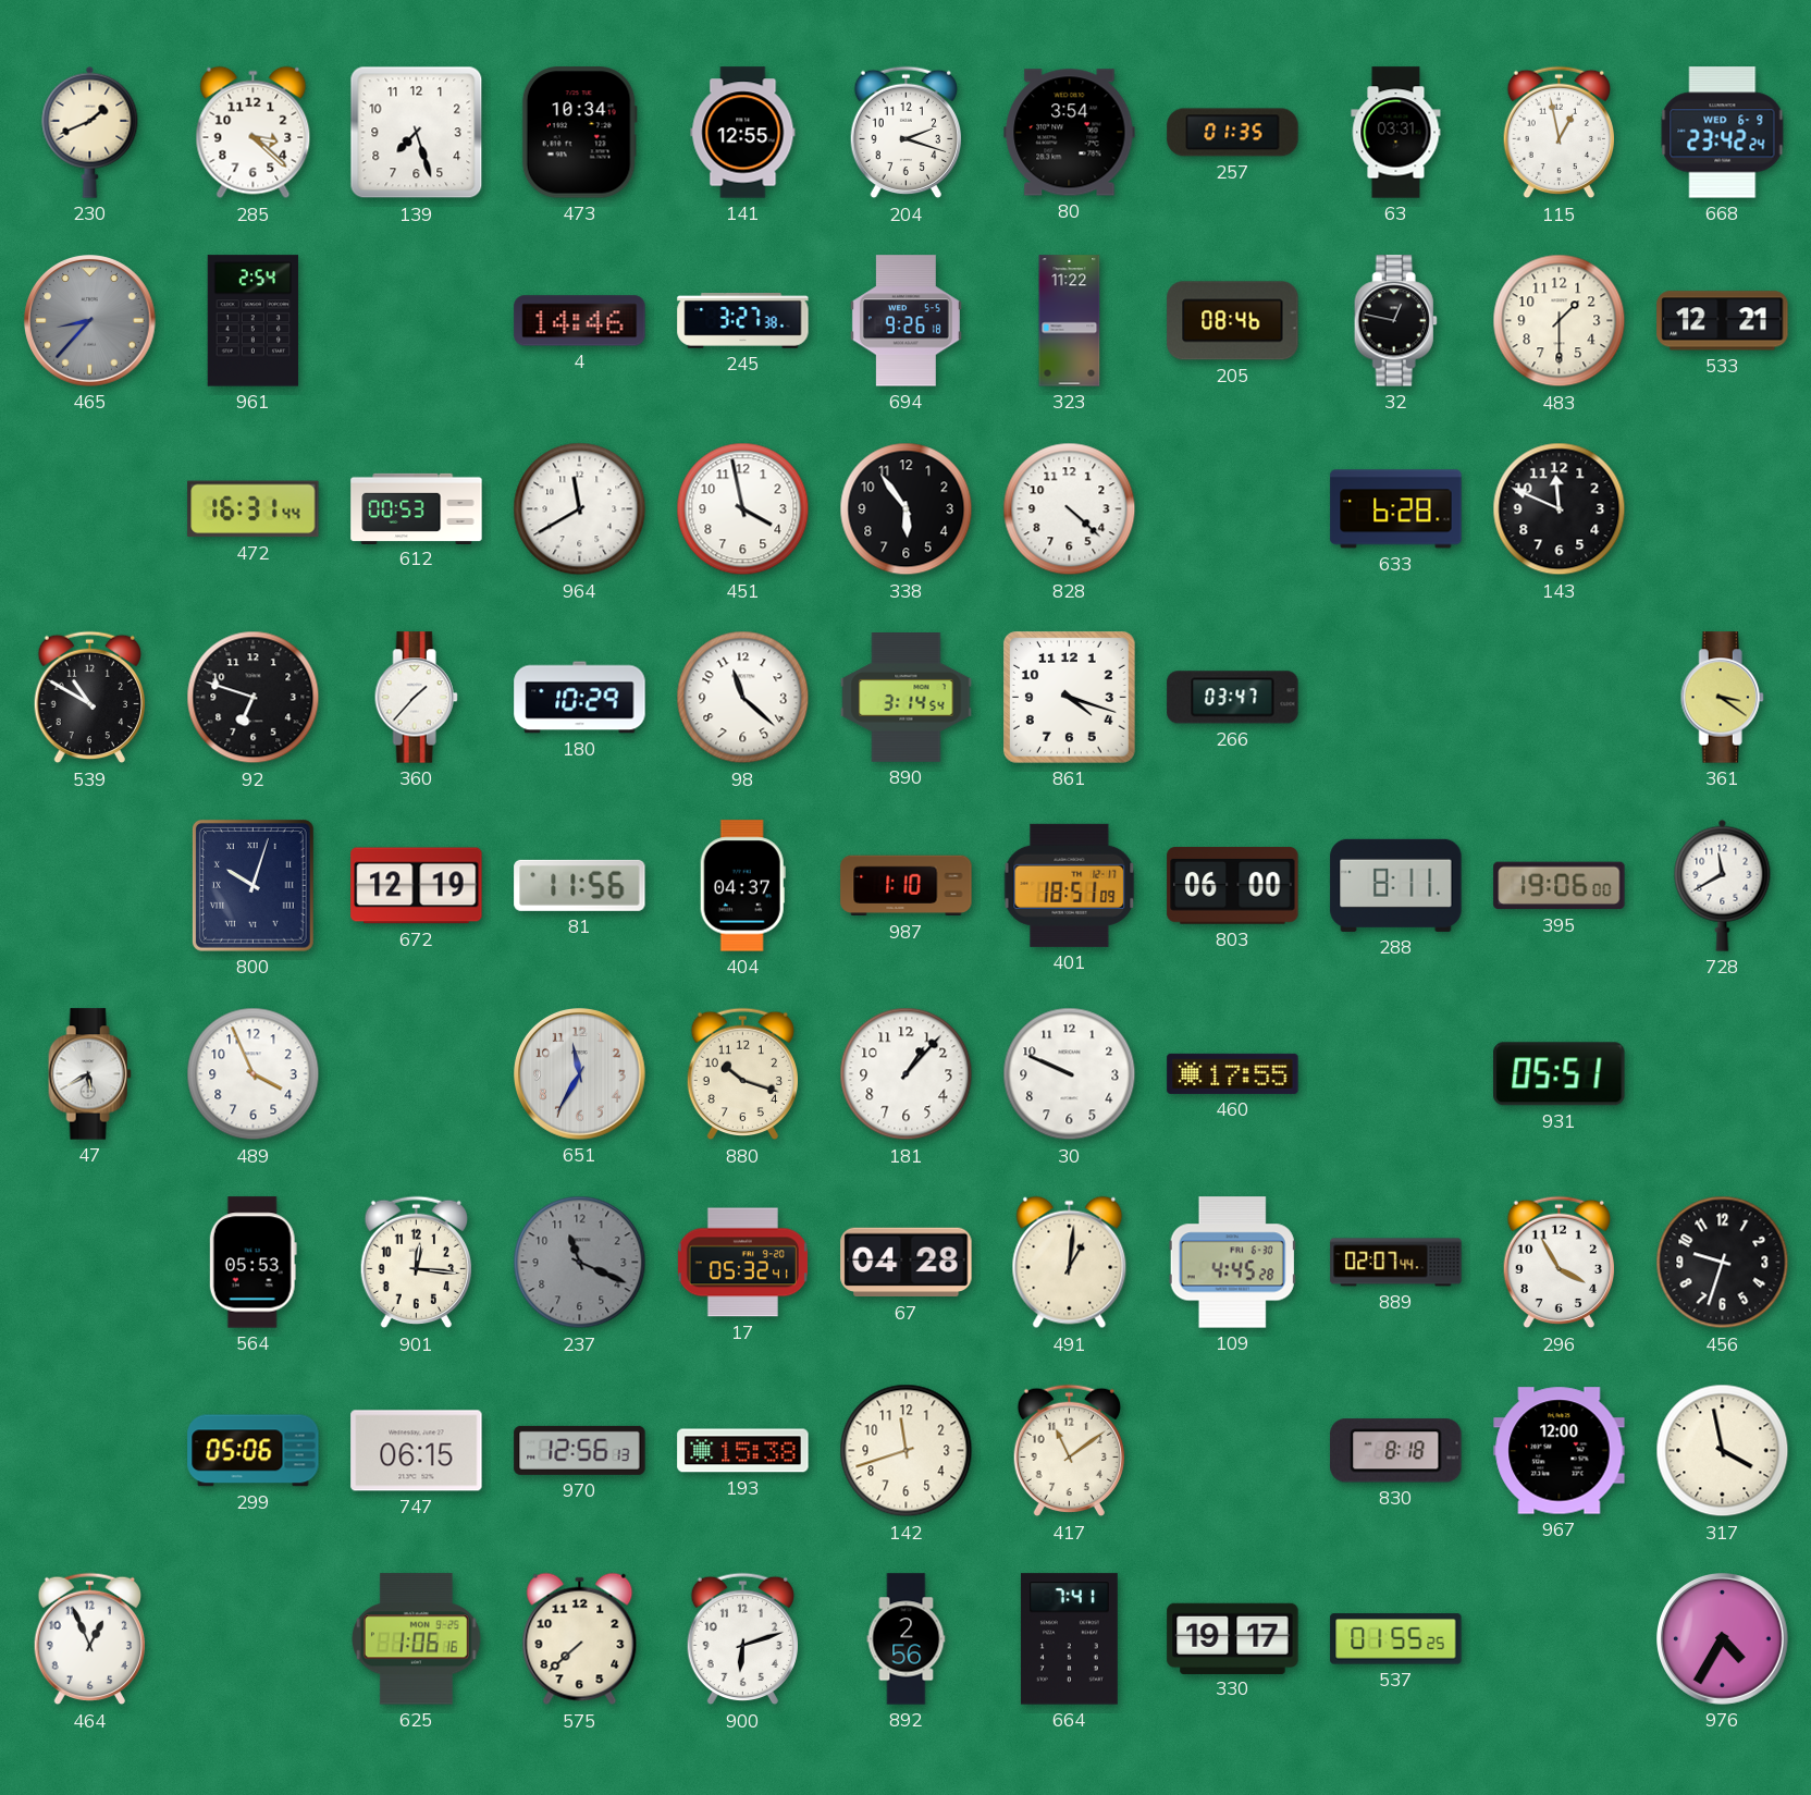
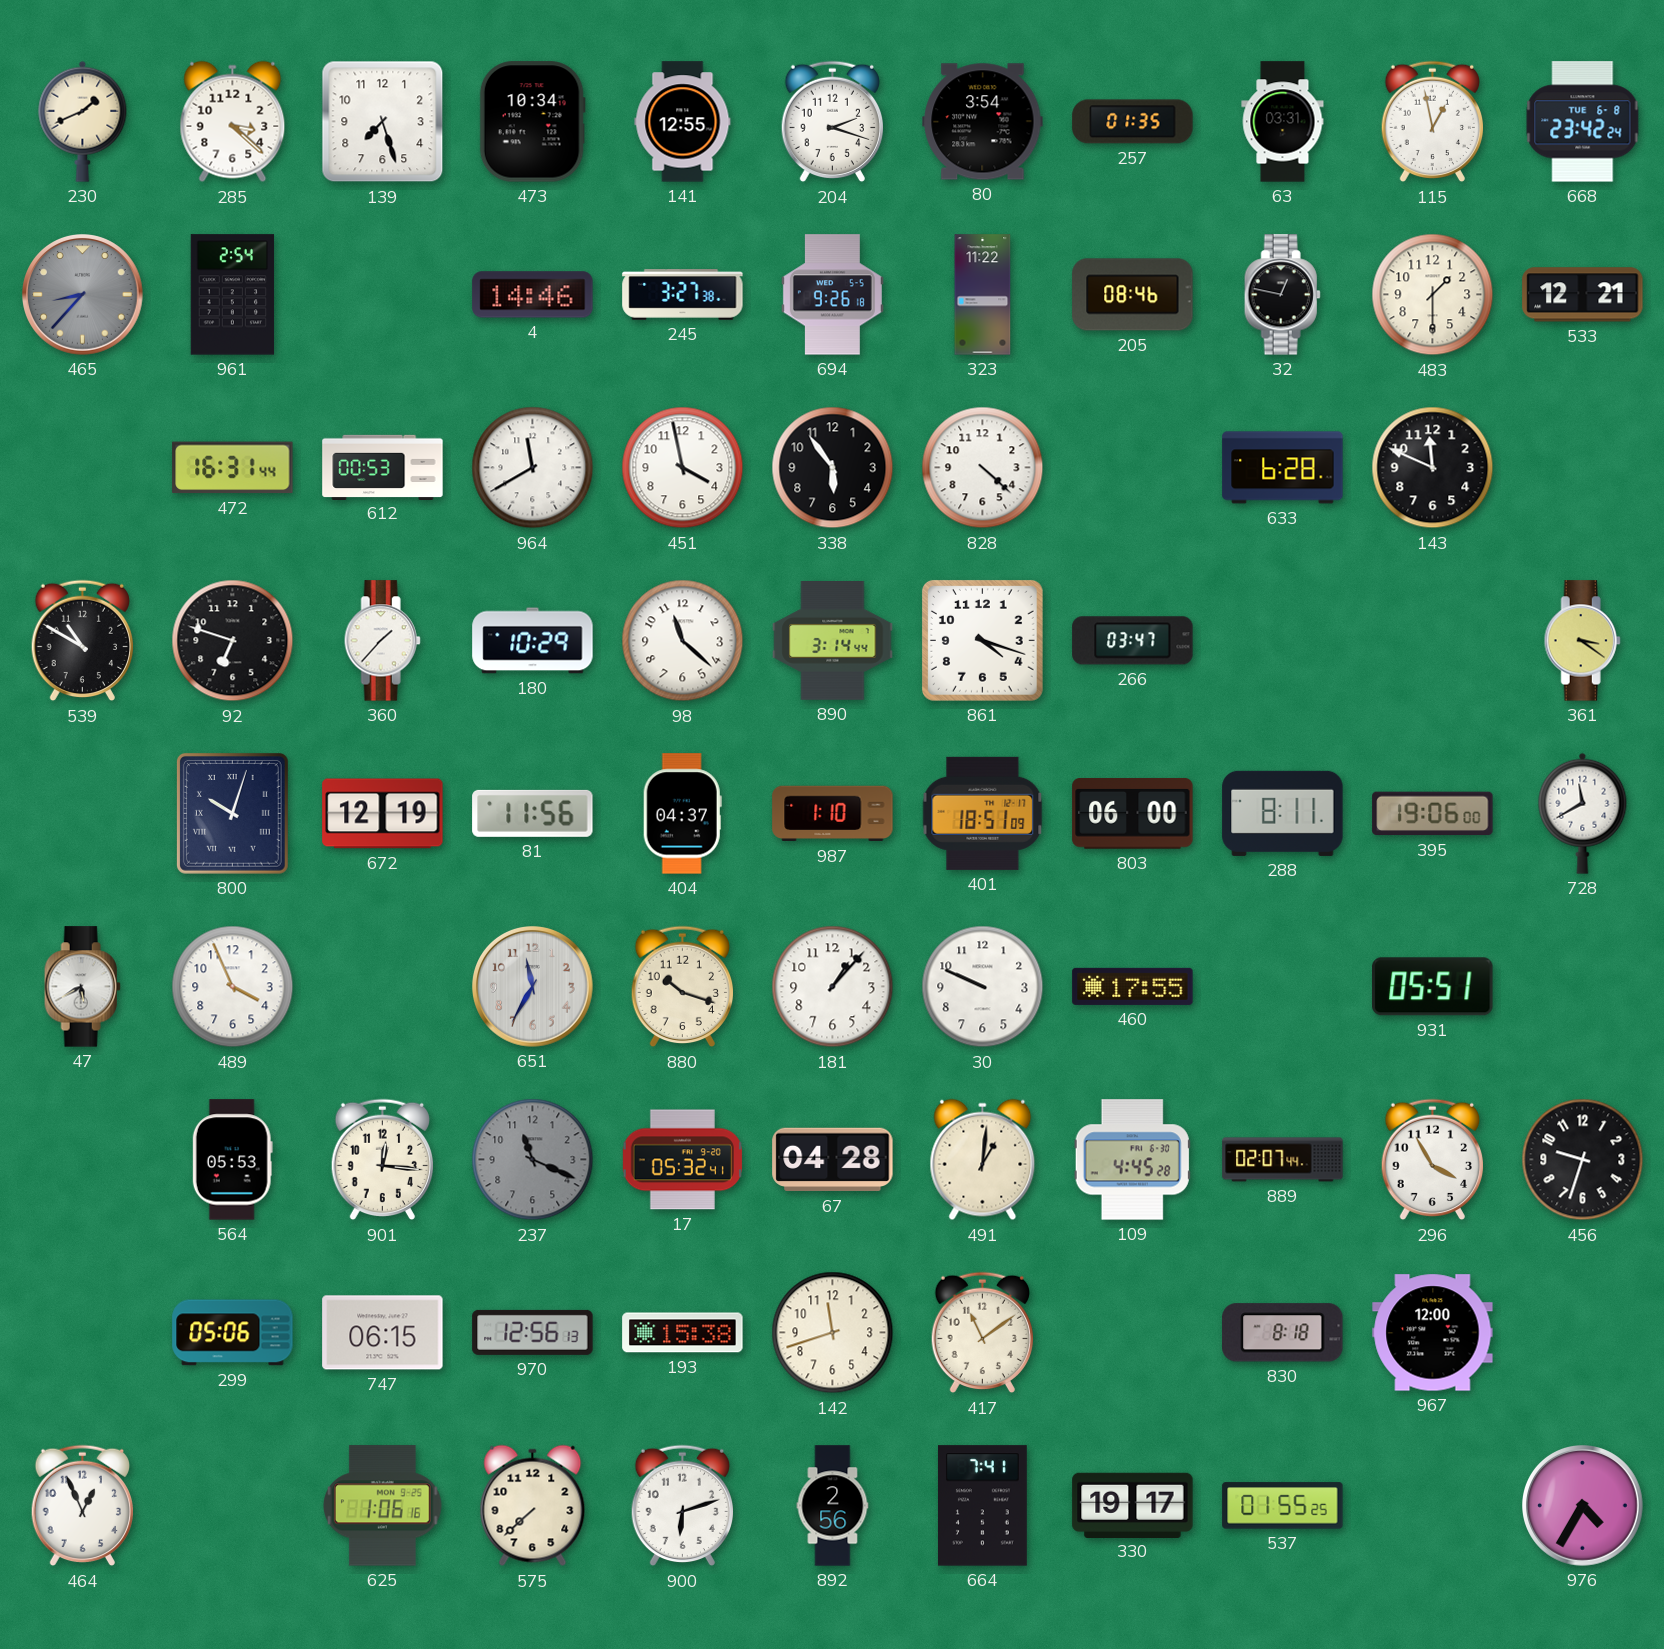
668 date: WED 6-9 -> TUE 6-8
890: 3:14:54 -> 3:14:44
317: 3:58 -> none
